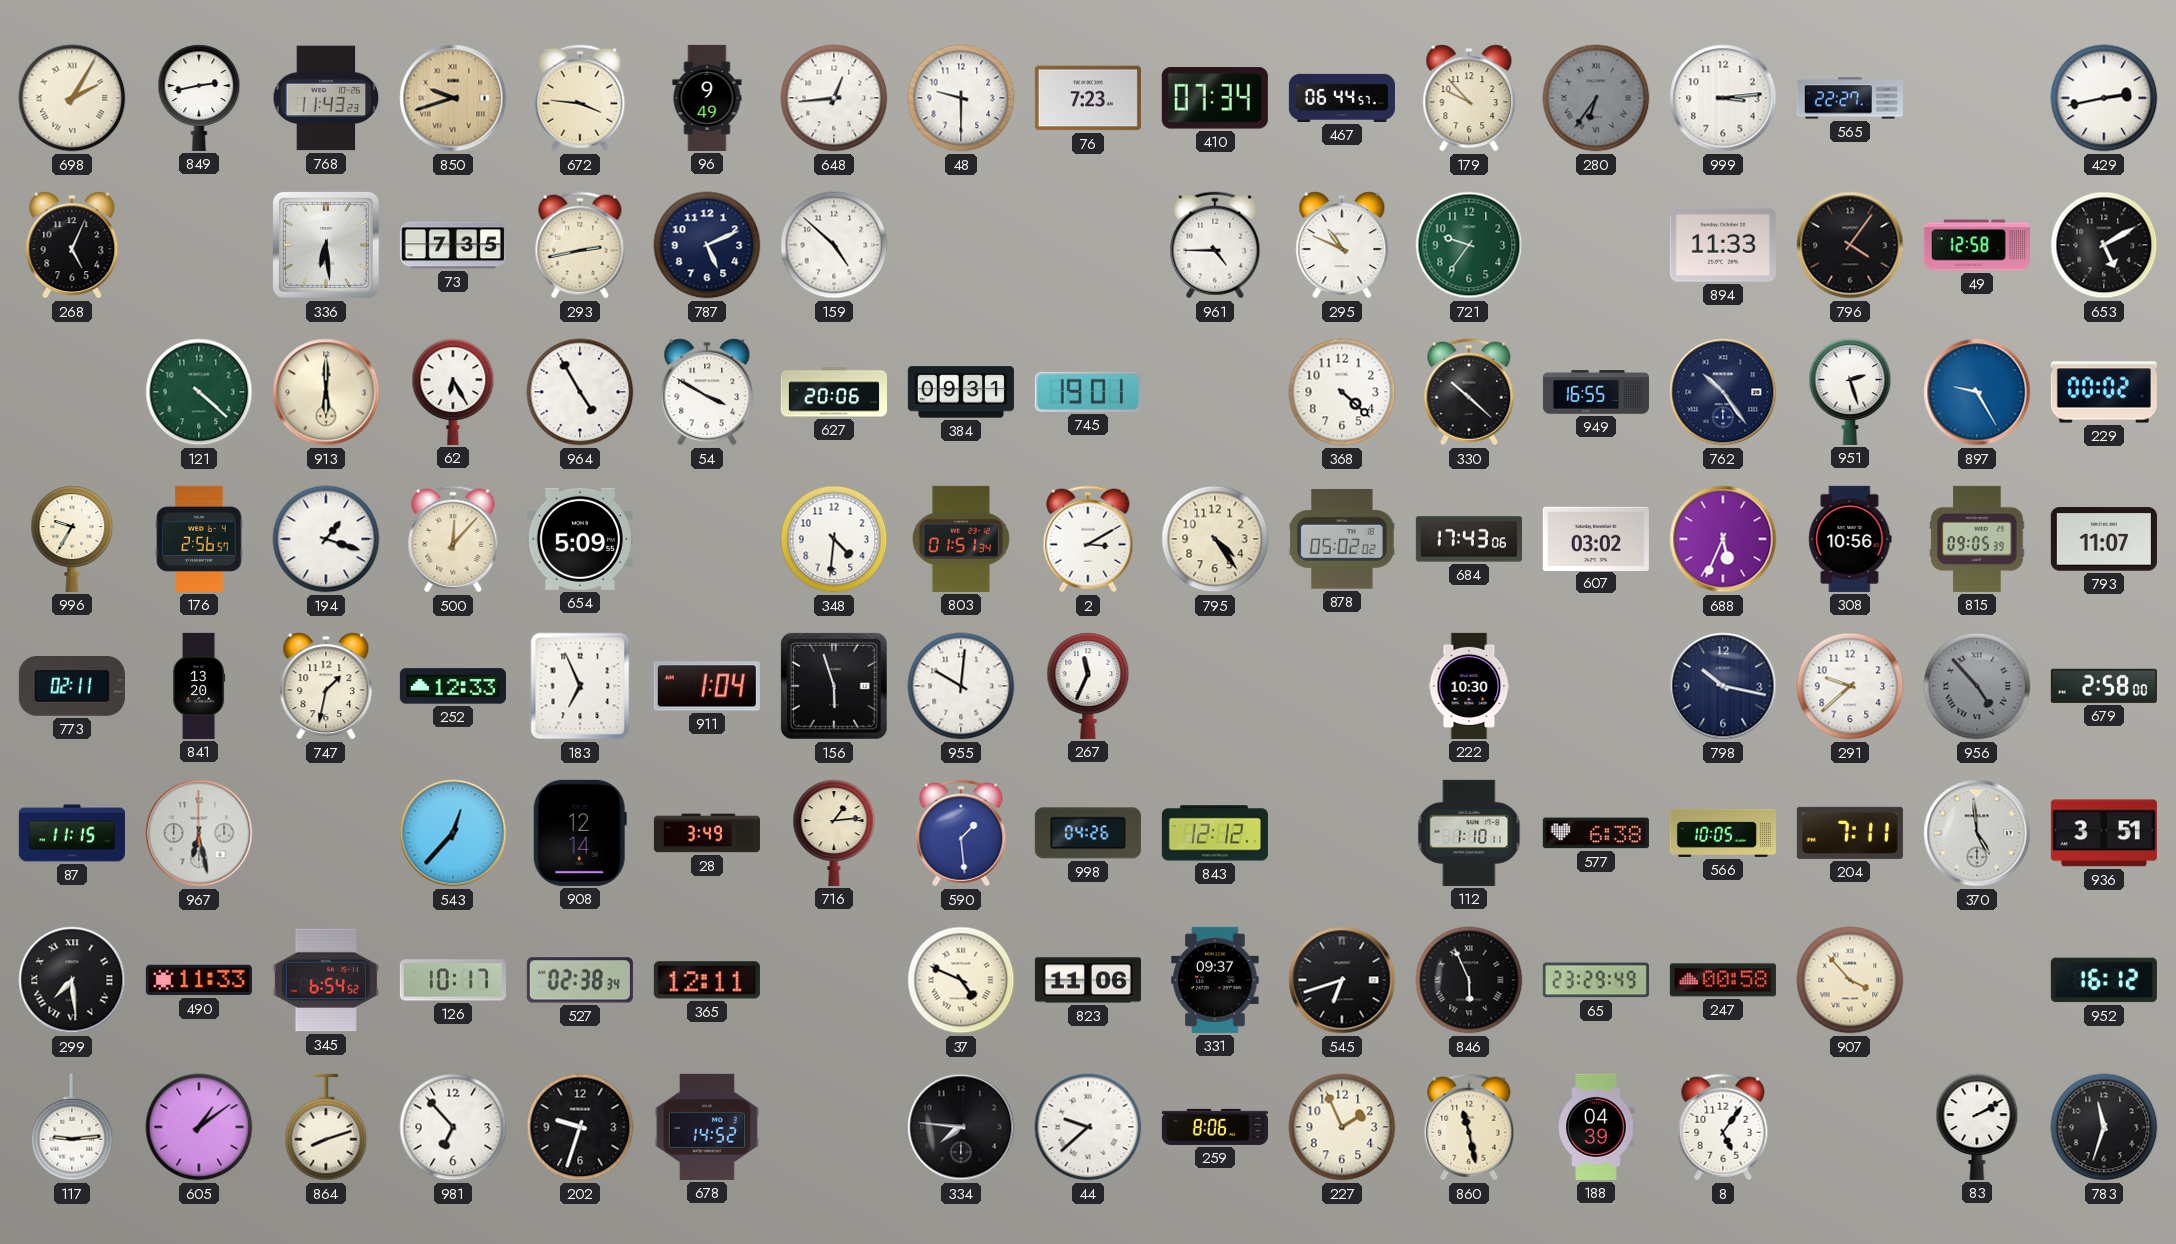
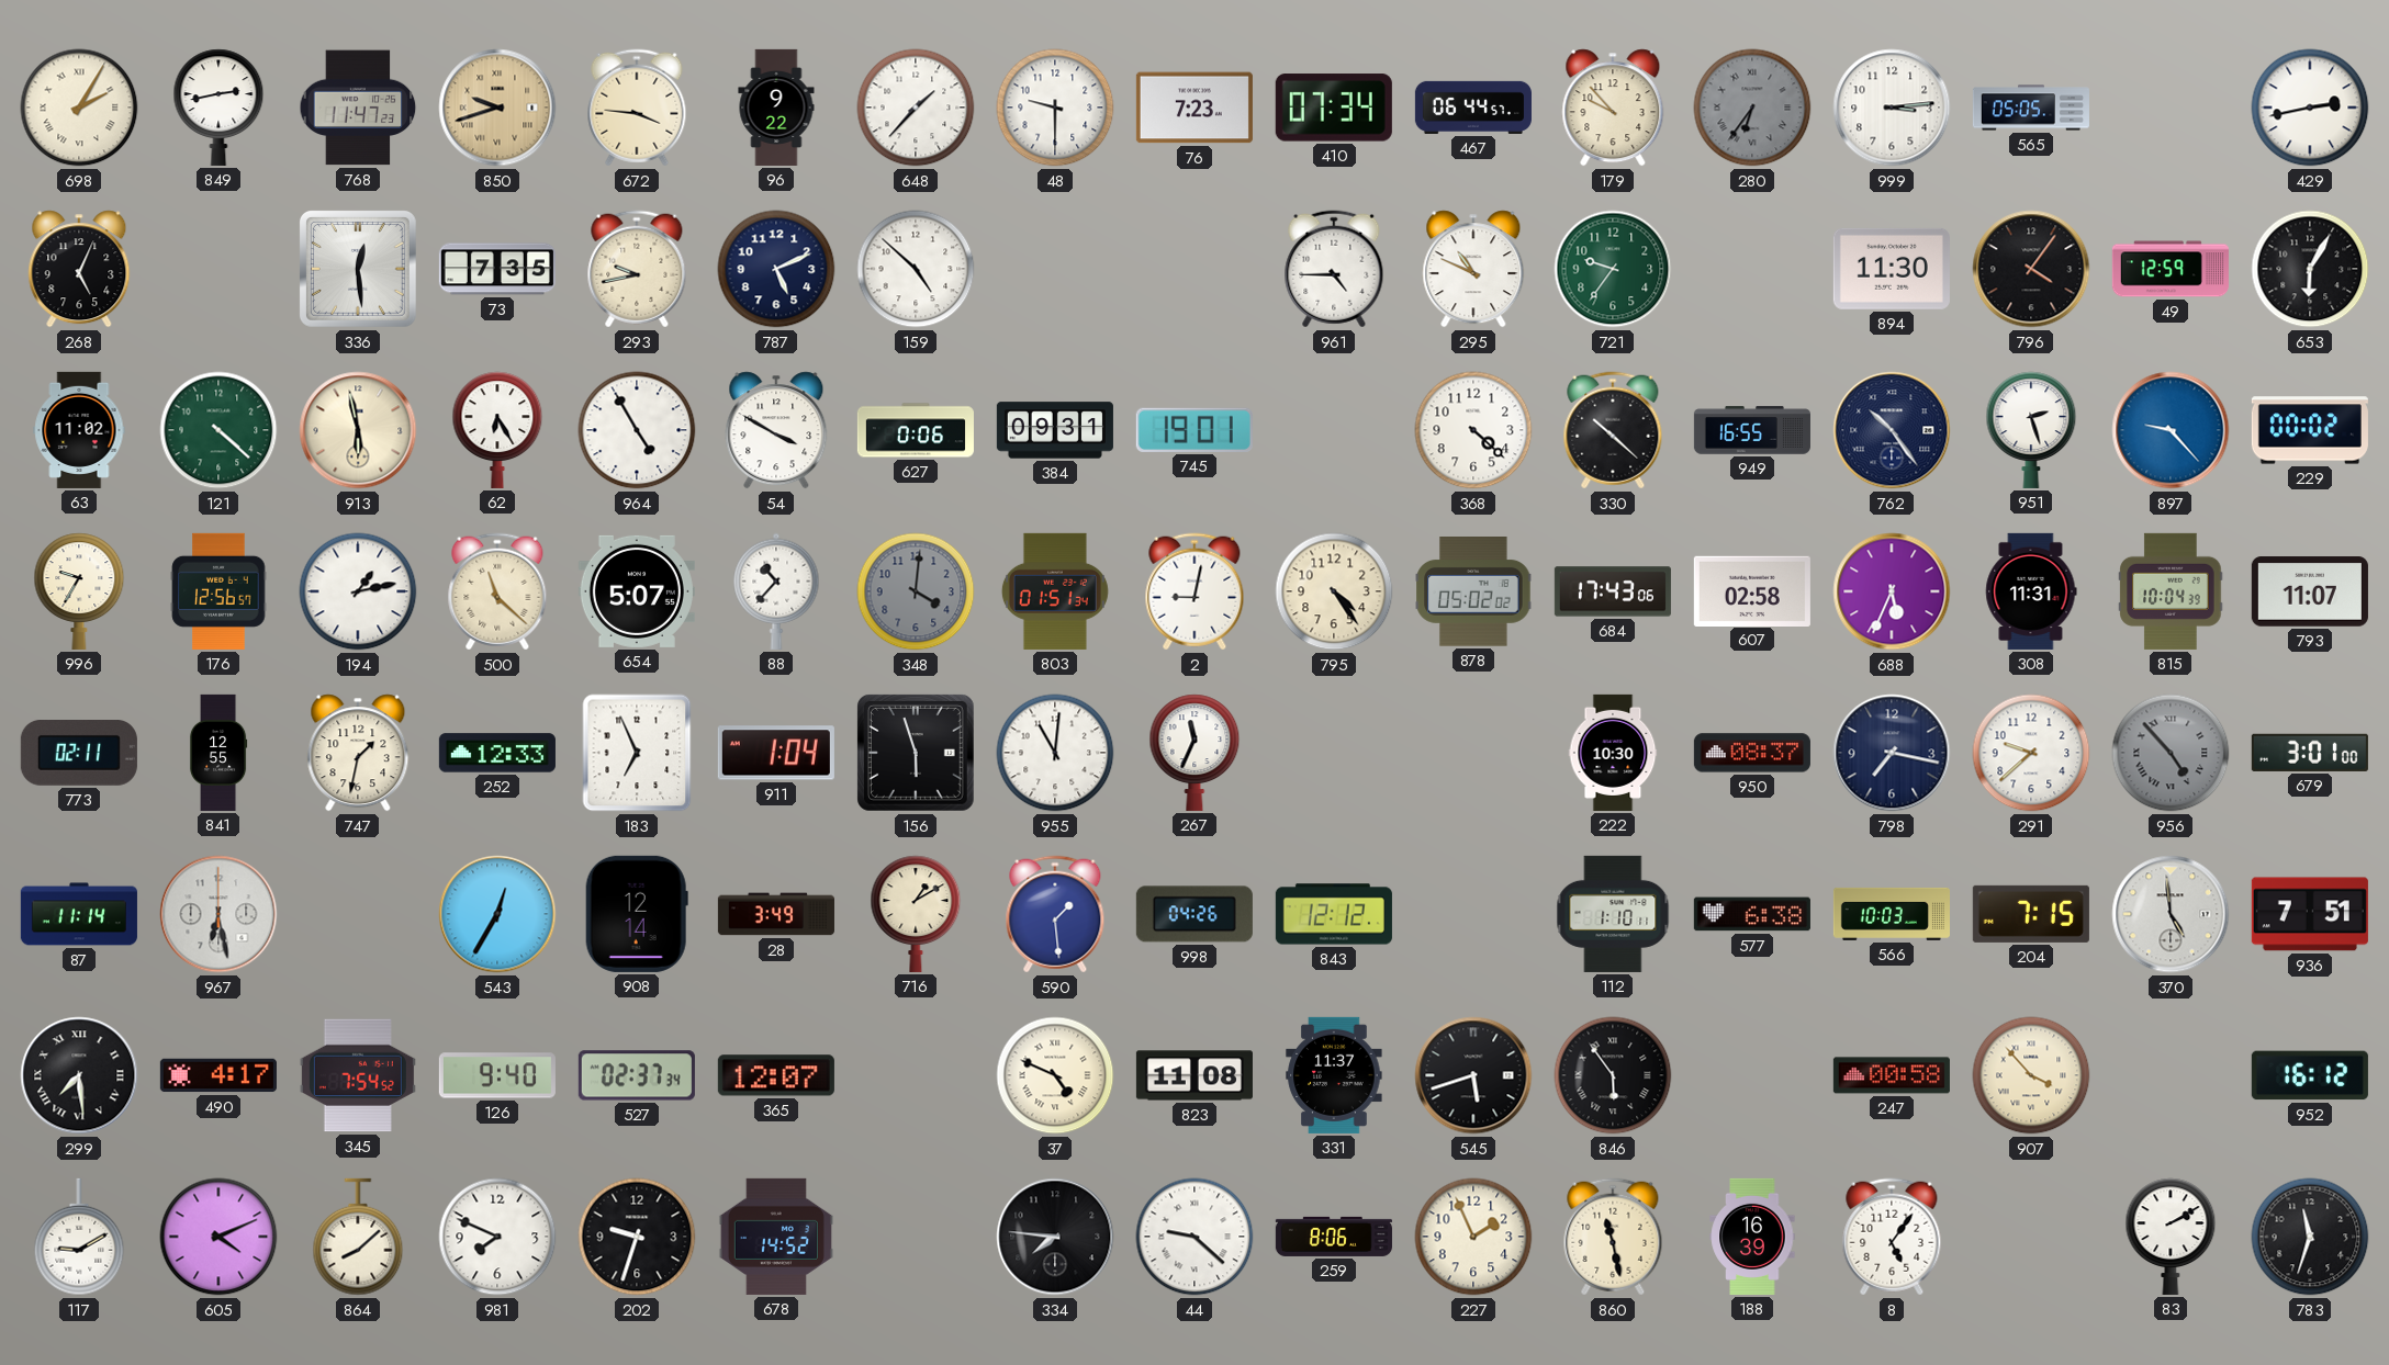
768: 11:43 -> 11:47
96: 9:49 -> 9:22
648: 12:44 -> 1:37
565: 22:27 -> 05:05
336: 6:29 -> 12:29
293: 2:43 -> 9:43
894: 11:33 -> 11:30
49: 12:58 -> 12:59
653: 5:10 -> 6:05
63: none -> 11:02
913: 6:00 -> 5:58
627: 20:06 -> 0:06
897: 9:25 -> 9:23
176: 2:56 -> 12:56
194: 1:18 -> 1:13
500: 12:07 -> 11:22
654: 5:09 -> 5:07
88: none -> 10:37
348: 4:31 -> 4:01
348 dial: white -> grey
2: 3:10 -> 9:02
607: 03:02 -> 02:58
308: 10:56 -> 11:31
815: 09:05 -> 10:04
841: 13:20 -> 12:55
955: 10:01 -> 11:01
950: none -> 08:37
798: 10:17 -> 7:17
679: 2:58 -> 3:01
87: 11:15 -> 11:14
543: 12:37 -> 12:35
716: 1:14 -> 1:10
566: 10:05 -> 10:03
204: 7:11 -> 7:15
936: 3:51 -> 7:51
490: 11:33 -> 4:17
345: 6:54 -> 7:54
126: 10:17 -> 9:40
527: 02:38 -> 02:37
365: 12:11 -> 12:07
823: 11:06 -> 11:08
331: 09:37 -> 11:37
545: 6:42 -> 5:42
846: 5:56 -> 5:54
65: 23:29 -> none
117: 9:14 -> 9:10
605: 1:09 -> 4:11
864: 8:12 -> 8:08
981: 6:53 -> 7:49
44: 9:38 -> 9:22
188: 04:39 -> 16:39
